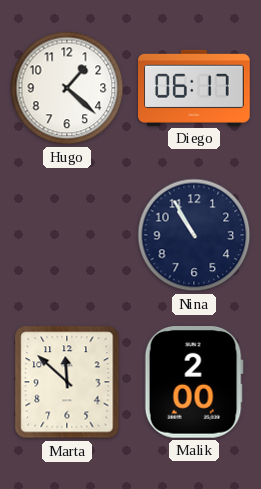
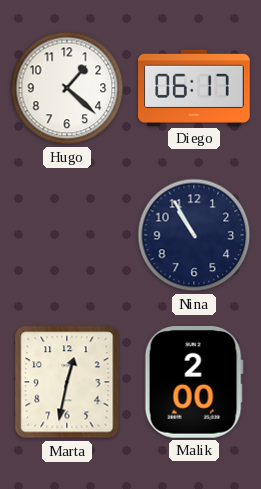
Marta: 11:52 -> 12:32
